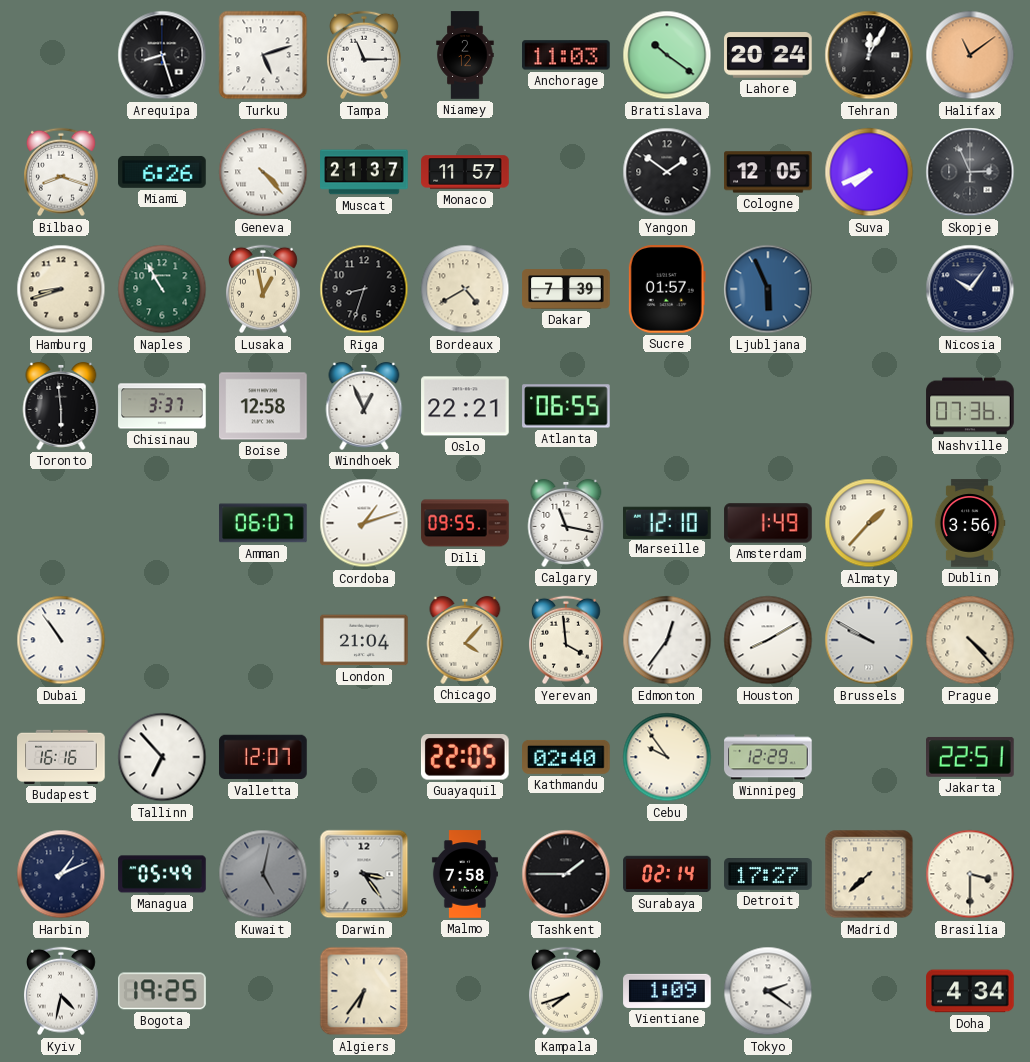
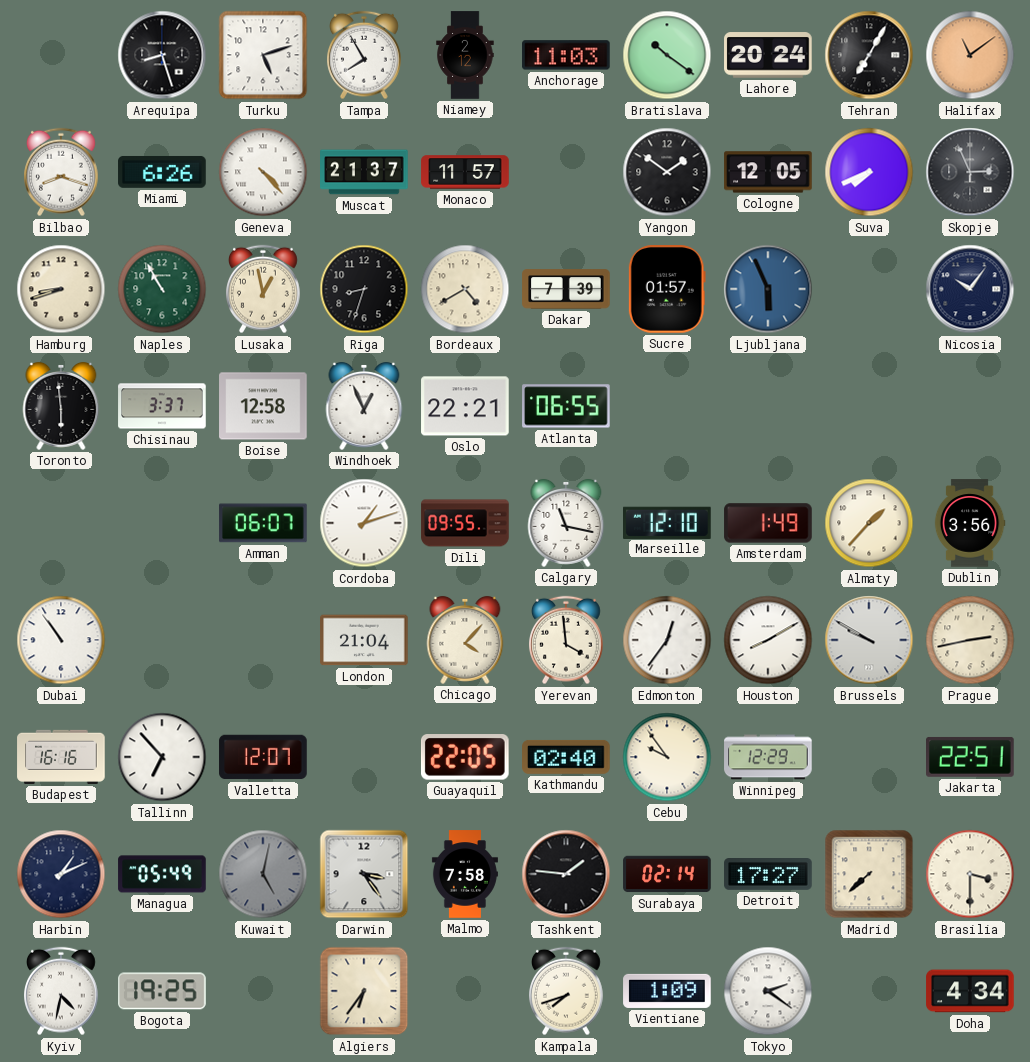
Tampa: 11:15 -> 7:55
Tehran: 12:05 -> 7:05
Nashville: 07:36 -> none
Prague: 4:23 -> 2:43
Tashkent: 1:45 -> 1:46
